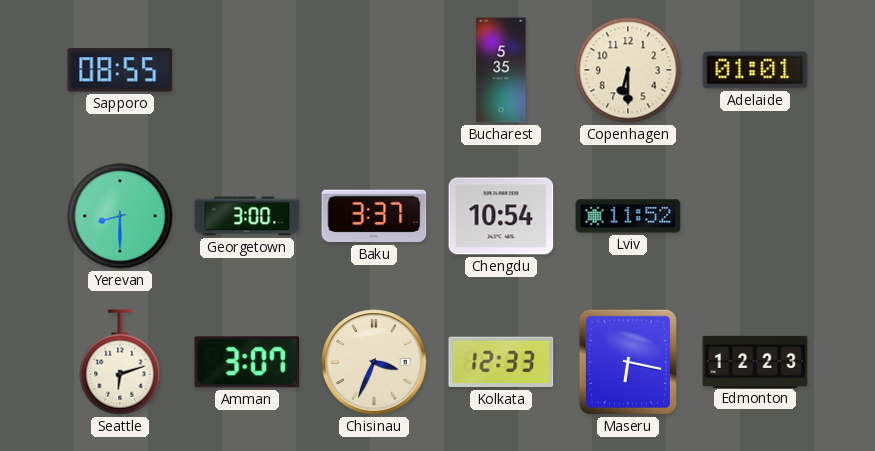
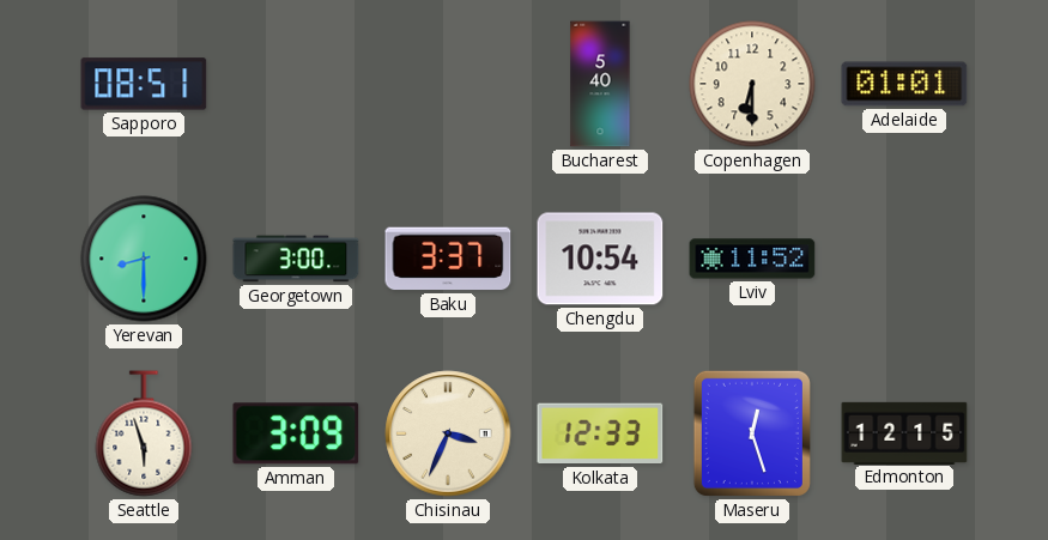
Sapporo: 08:55 -> 08:51
Bucharest: 5:35 -> 5:40
Seattle: 6:12 -> 5:57
Amman: 3:07 -> 3:09
Maseru: 6:17 -> 12:27
Edmonton: 12:23 -> 12:15
